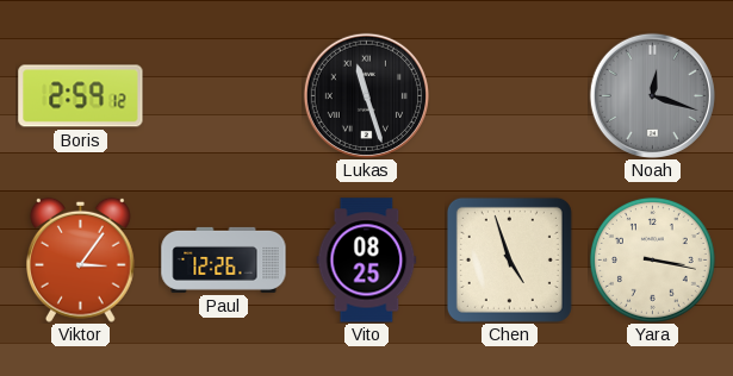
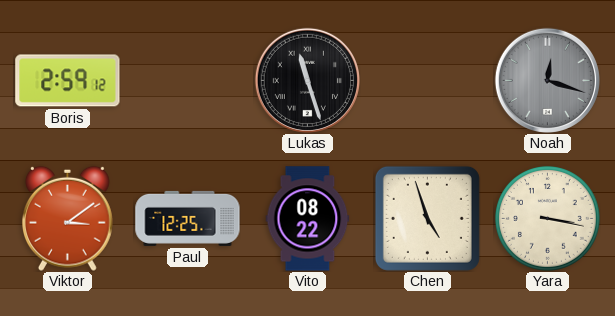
Viktor: 3:06 -> 3:09
Paul: 12:26 -> 12:25
Vito: 08:25 -> 08:22
